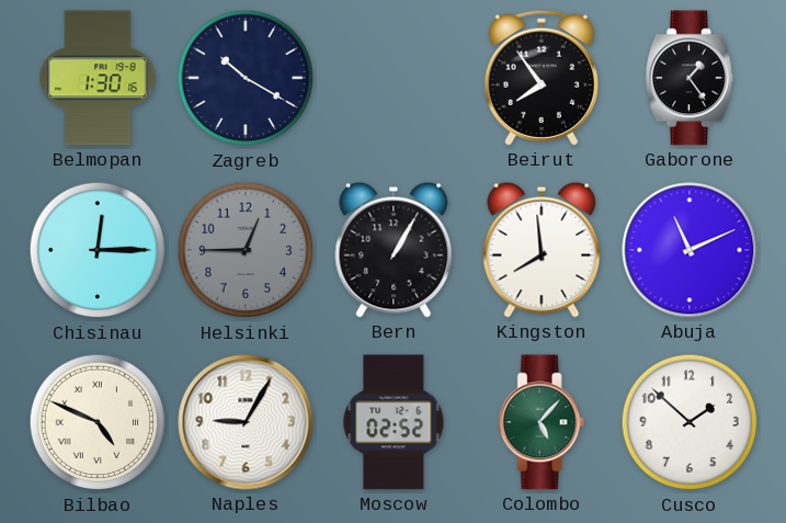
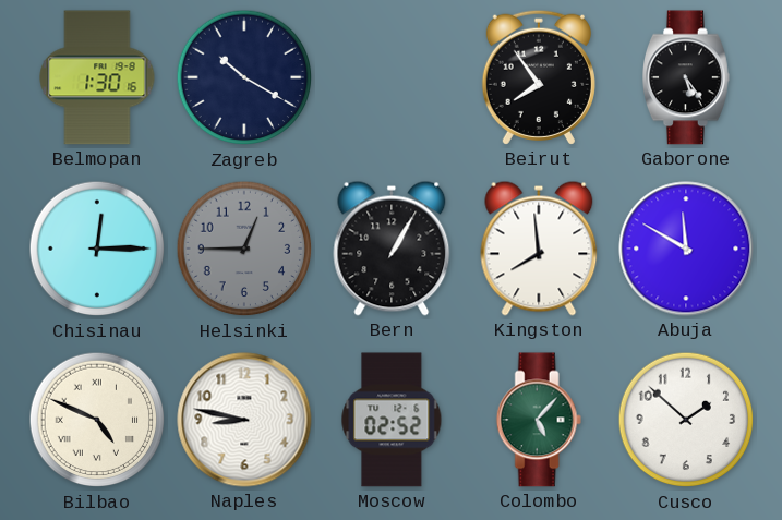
Gaborone: 1:24 -> 5:24
Abuja: 11:11 -> 11:50
Naples: 9:05 -> 8:47
